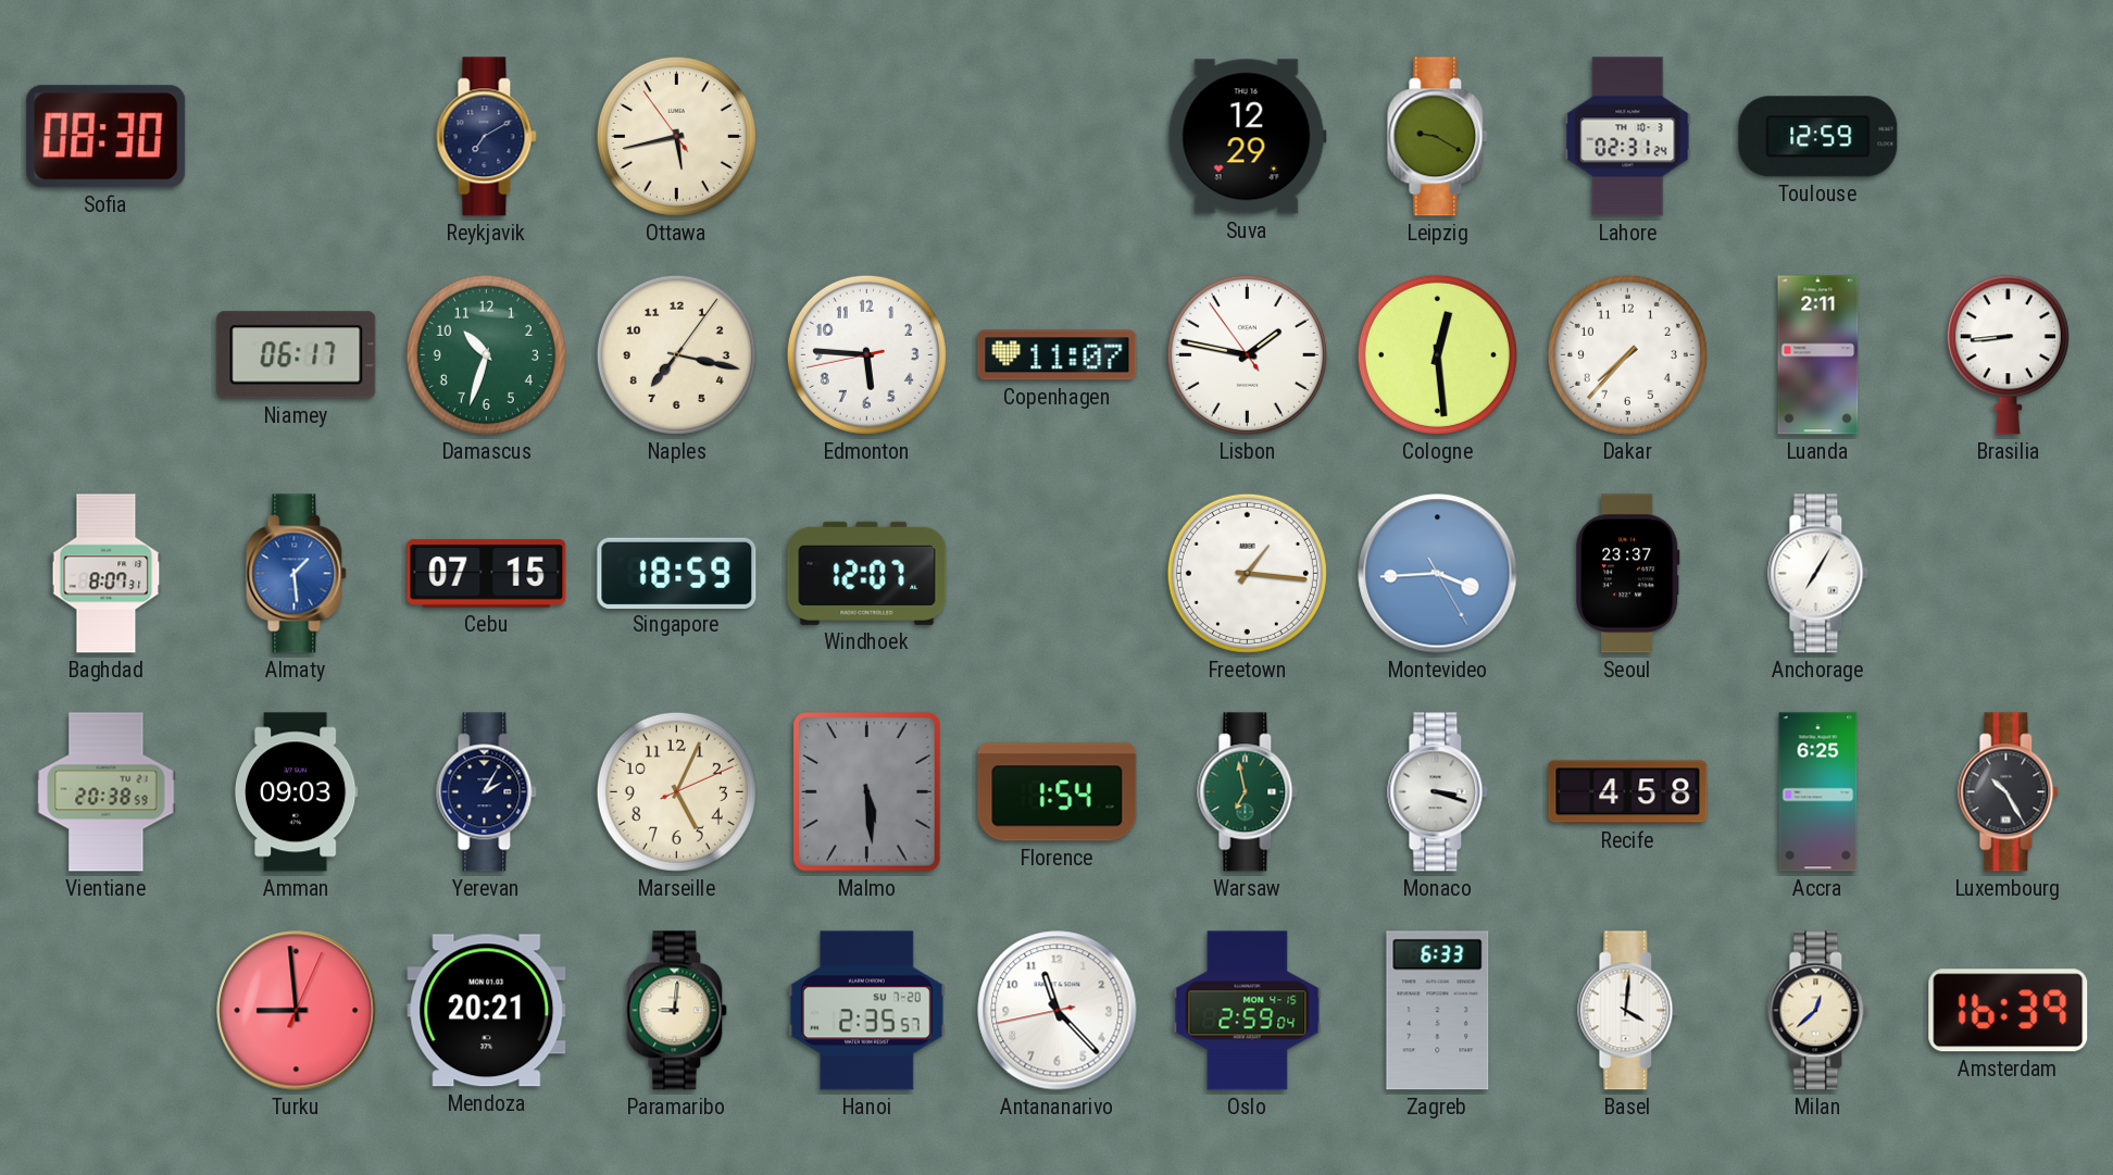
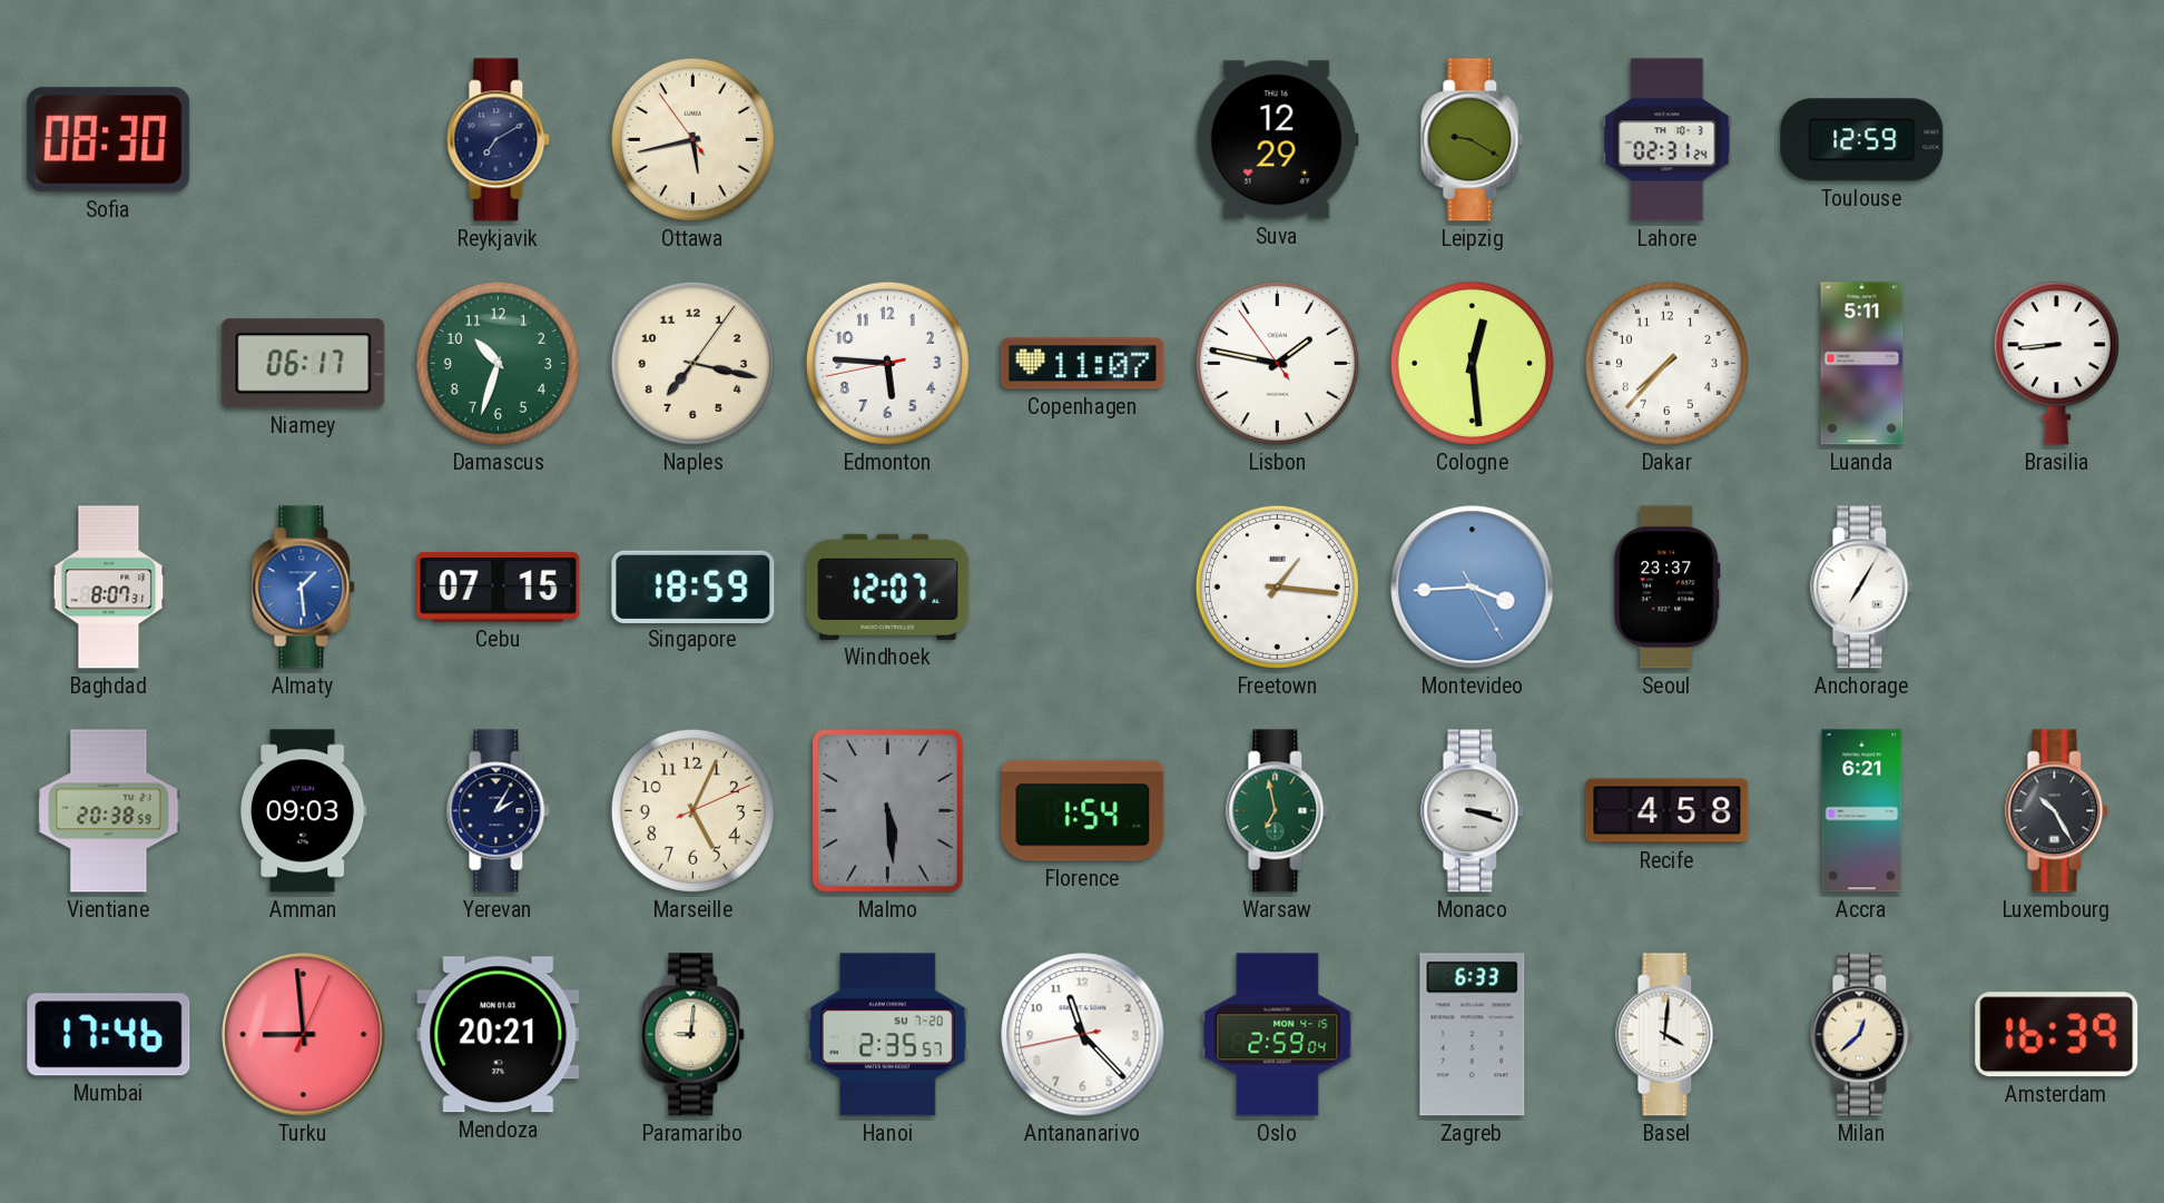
Luanda: 2:11 -> 5:11
Accra: 6:25 -> 6:21
Mumbai: none -> 17:46
